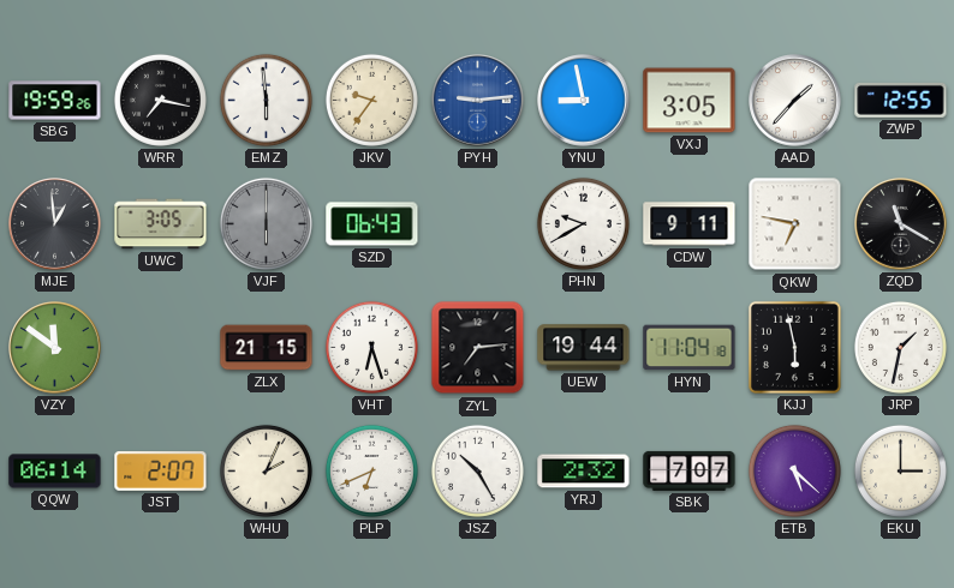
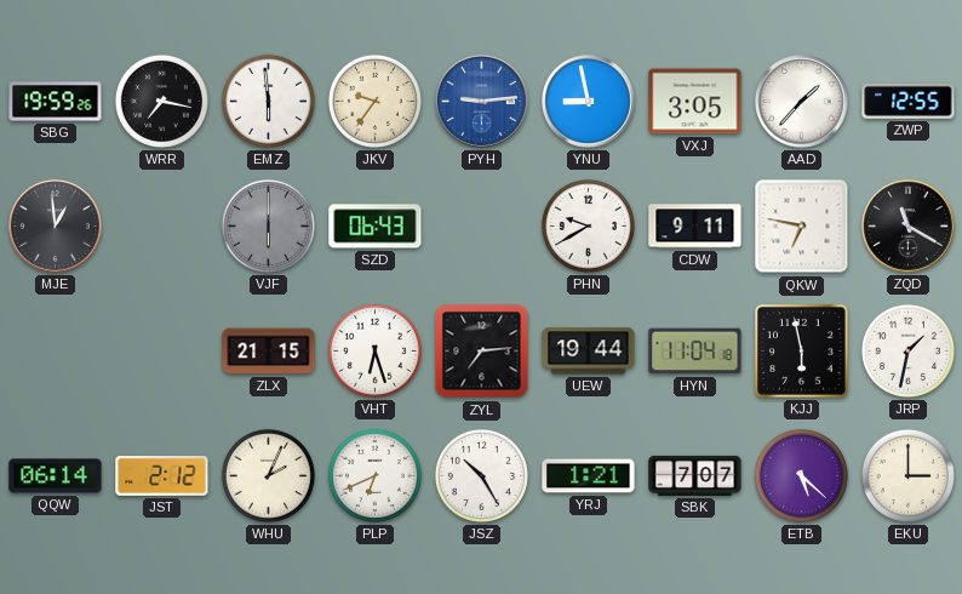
UWC: 3:05 -> none
VZY: 11:51 -> none
JST: 2:07 -> 2:12
YRJ: 2:32 -> 1:21
